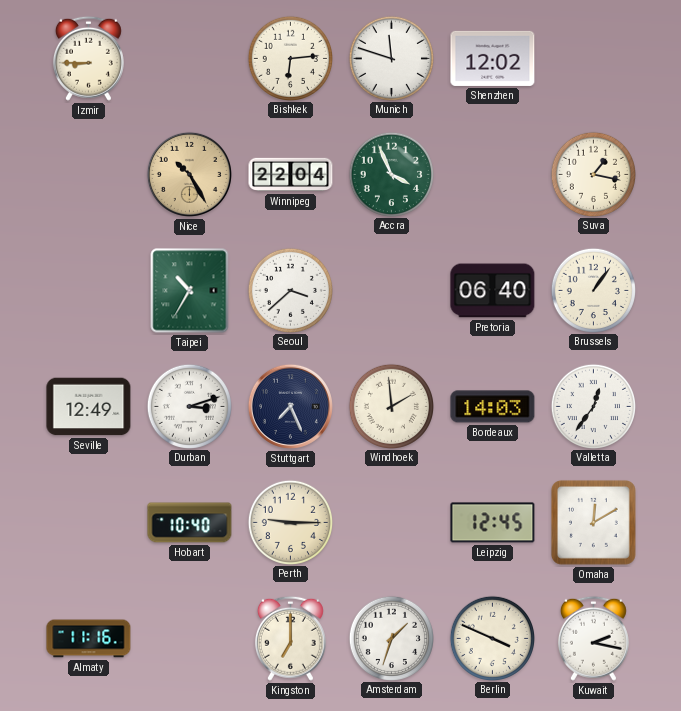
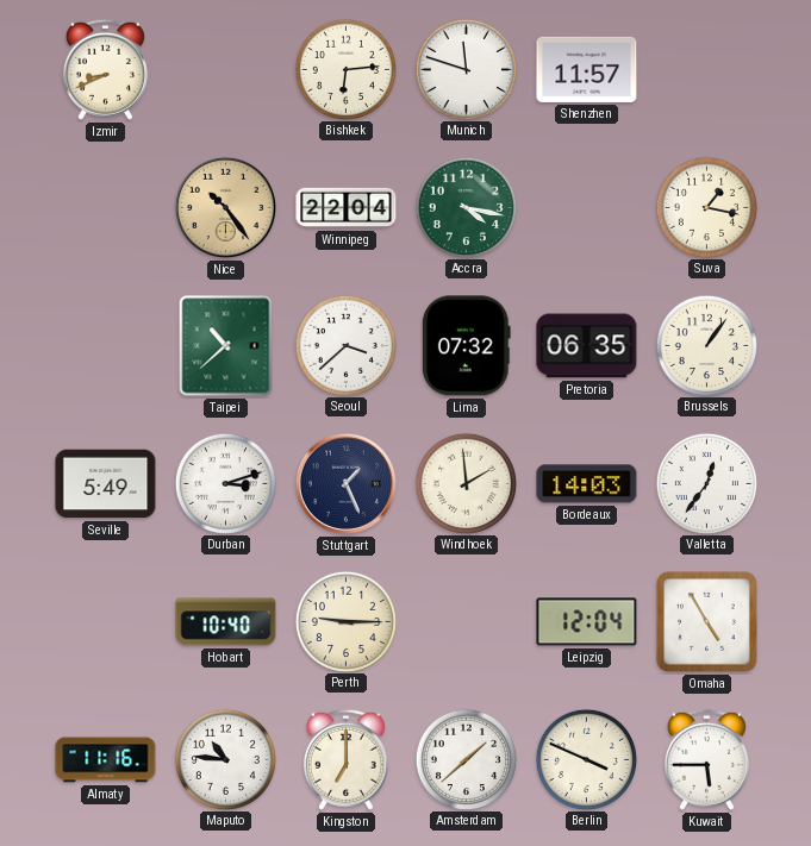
Izmir: 8:45 -> 8:41
Shenzhen: 12:02 -> 11:57
Nice: 10:25 -> 10:24
Accra: 3:56 -> 4:17
Taipei: 10:35 -> 10:38
Lima: none -> 07:32
Pretoria: 06:40 -> 06:35
Seville: 12:49 -> 5:49
Stuttgart: 7:26 -> 1:26
Leipzig: 12:45 -> 12:04
Omaha: 12:10 -> 4:55
Maputo: none -> 10:46
Amsterdam: 1:33 -> 1:38
Kuwait: 2:17 -> 5:45
